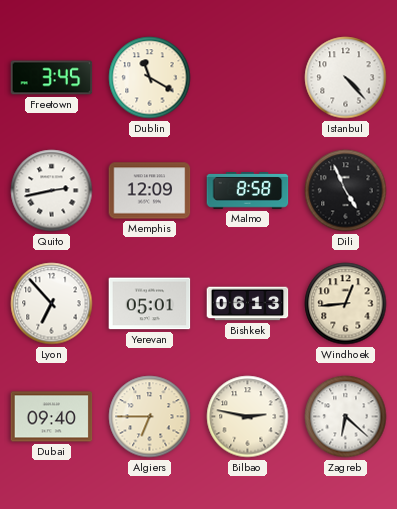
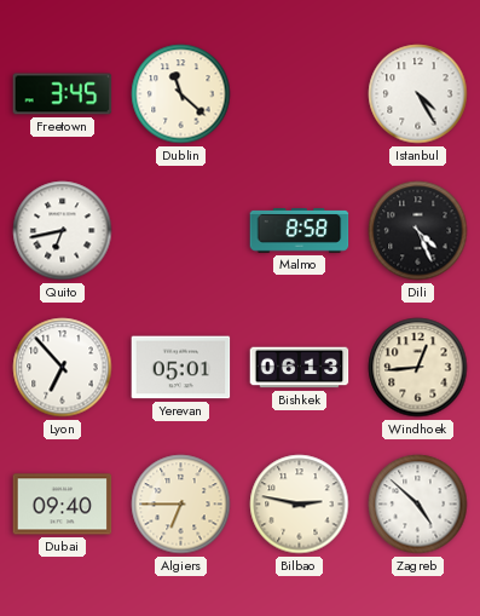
Dublin: 11:20 -> 11:22
Istanbul: 4:23 -> 4:25
Quito: 2:43 -> 6:43
Memphis: 12:09 -> none
Dili: 4:56 -> 4:26
Zagreb: 6:22 -> 4:52
